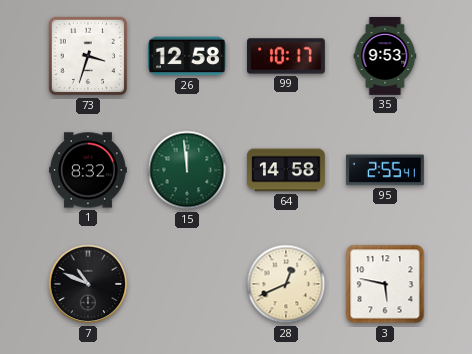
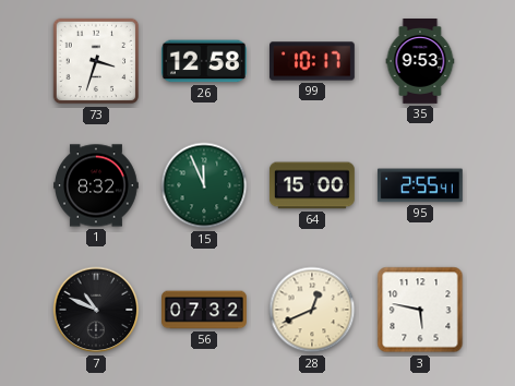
15: 11:59 -> 11:56
64: 14:58 -> 15:00
56: none -> 07:32
